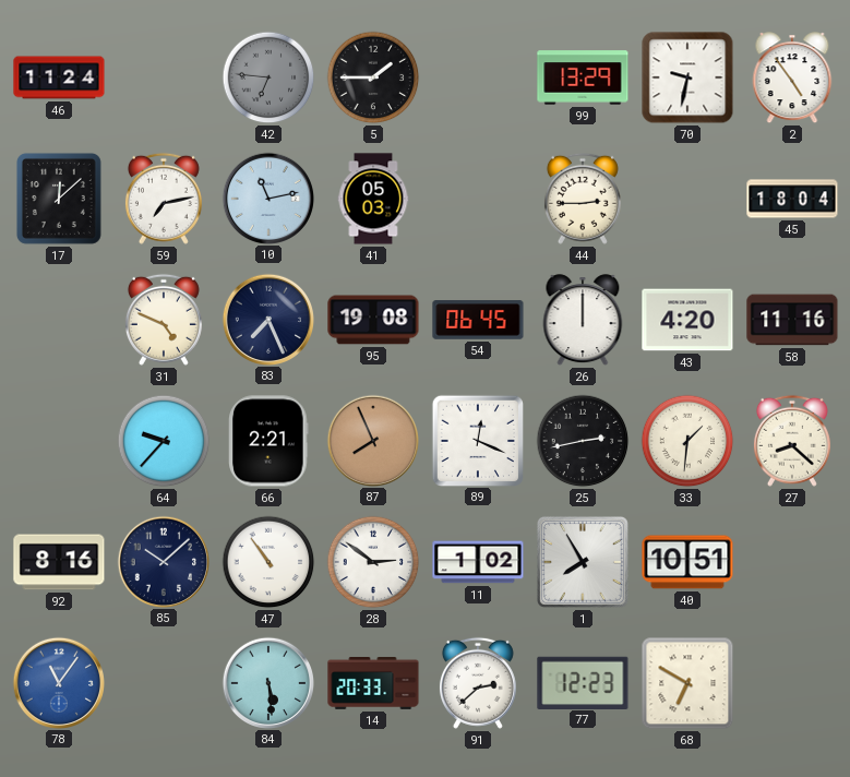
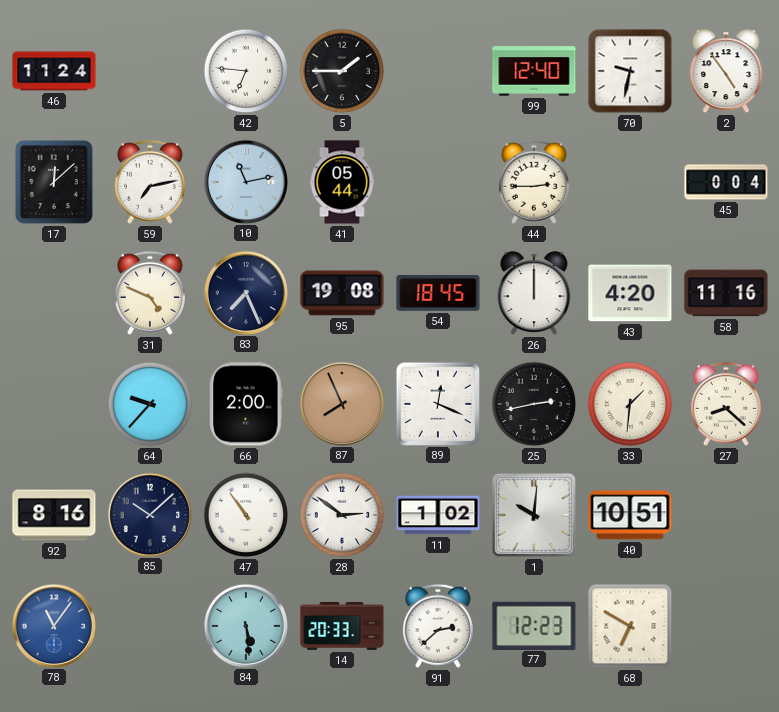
42 dial: grey -> white
99: 13:29 -> 12:40
41: 05:03 -> 05:44
45: 18:04 -> 0:04
54: 06:45 -> 18:45
66: 2:21 -> 2:00
1: 7:55 -> 10:01
